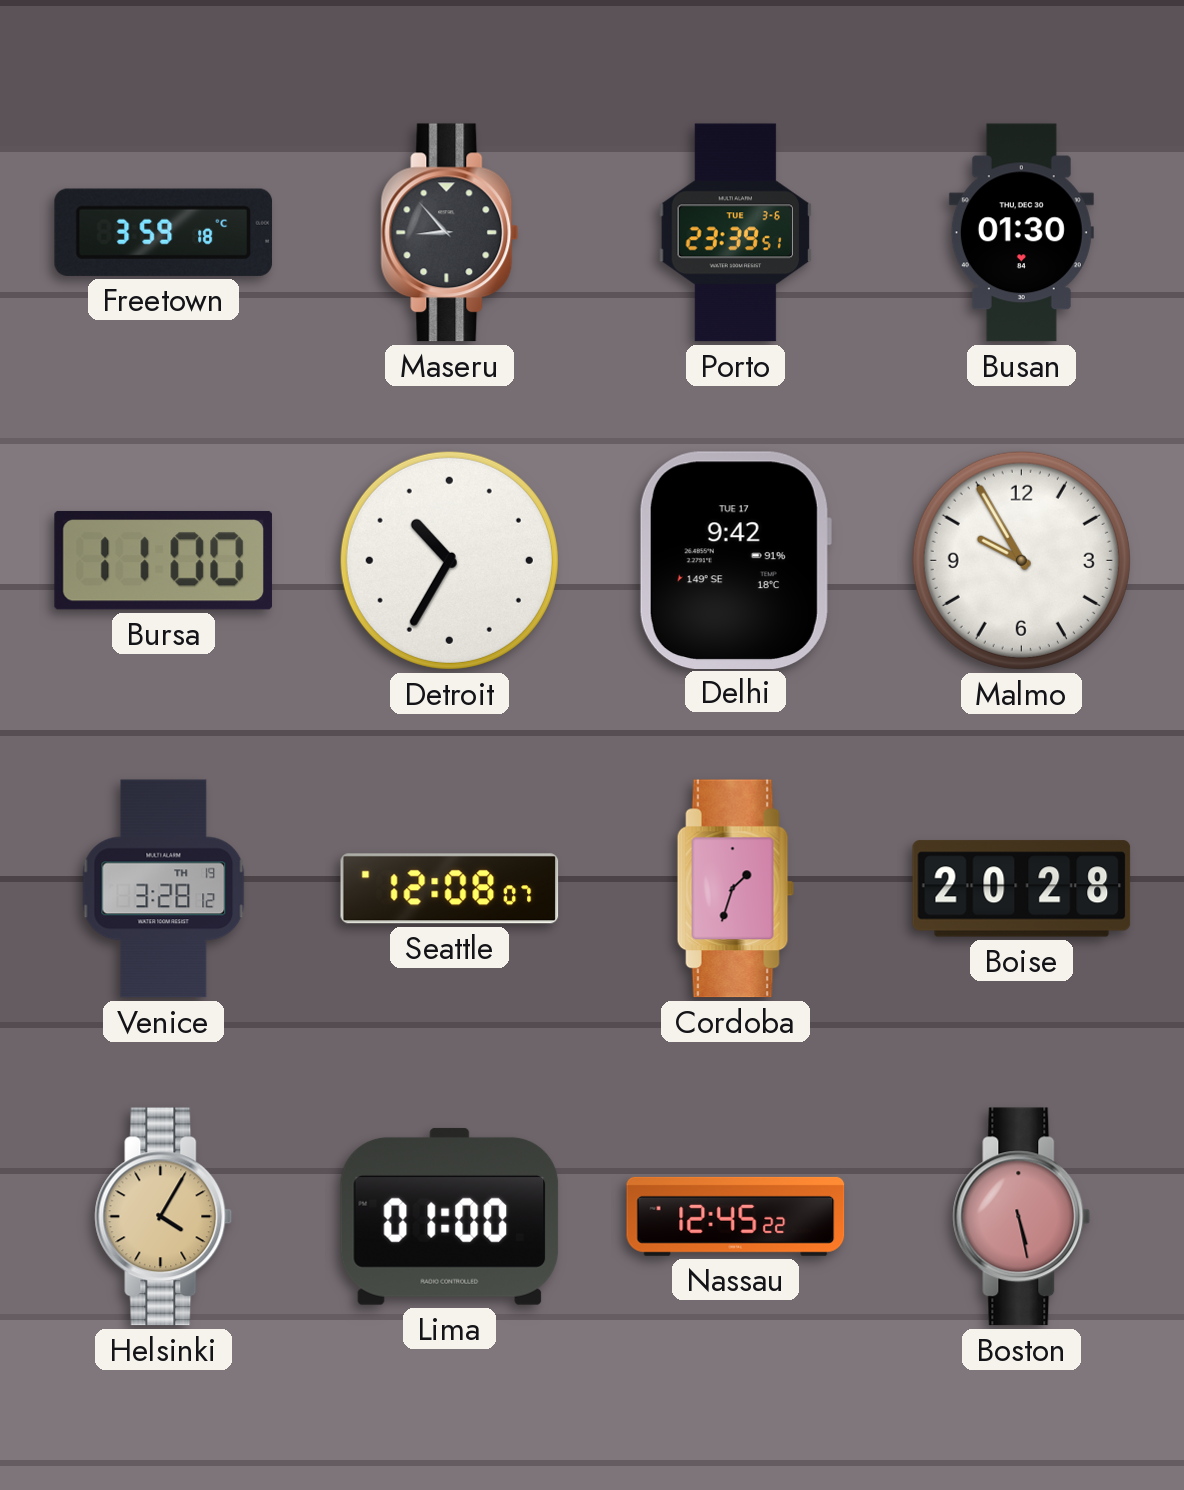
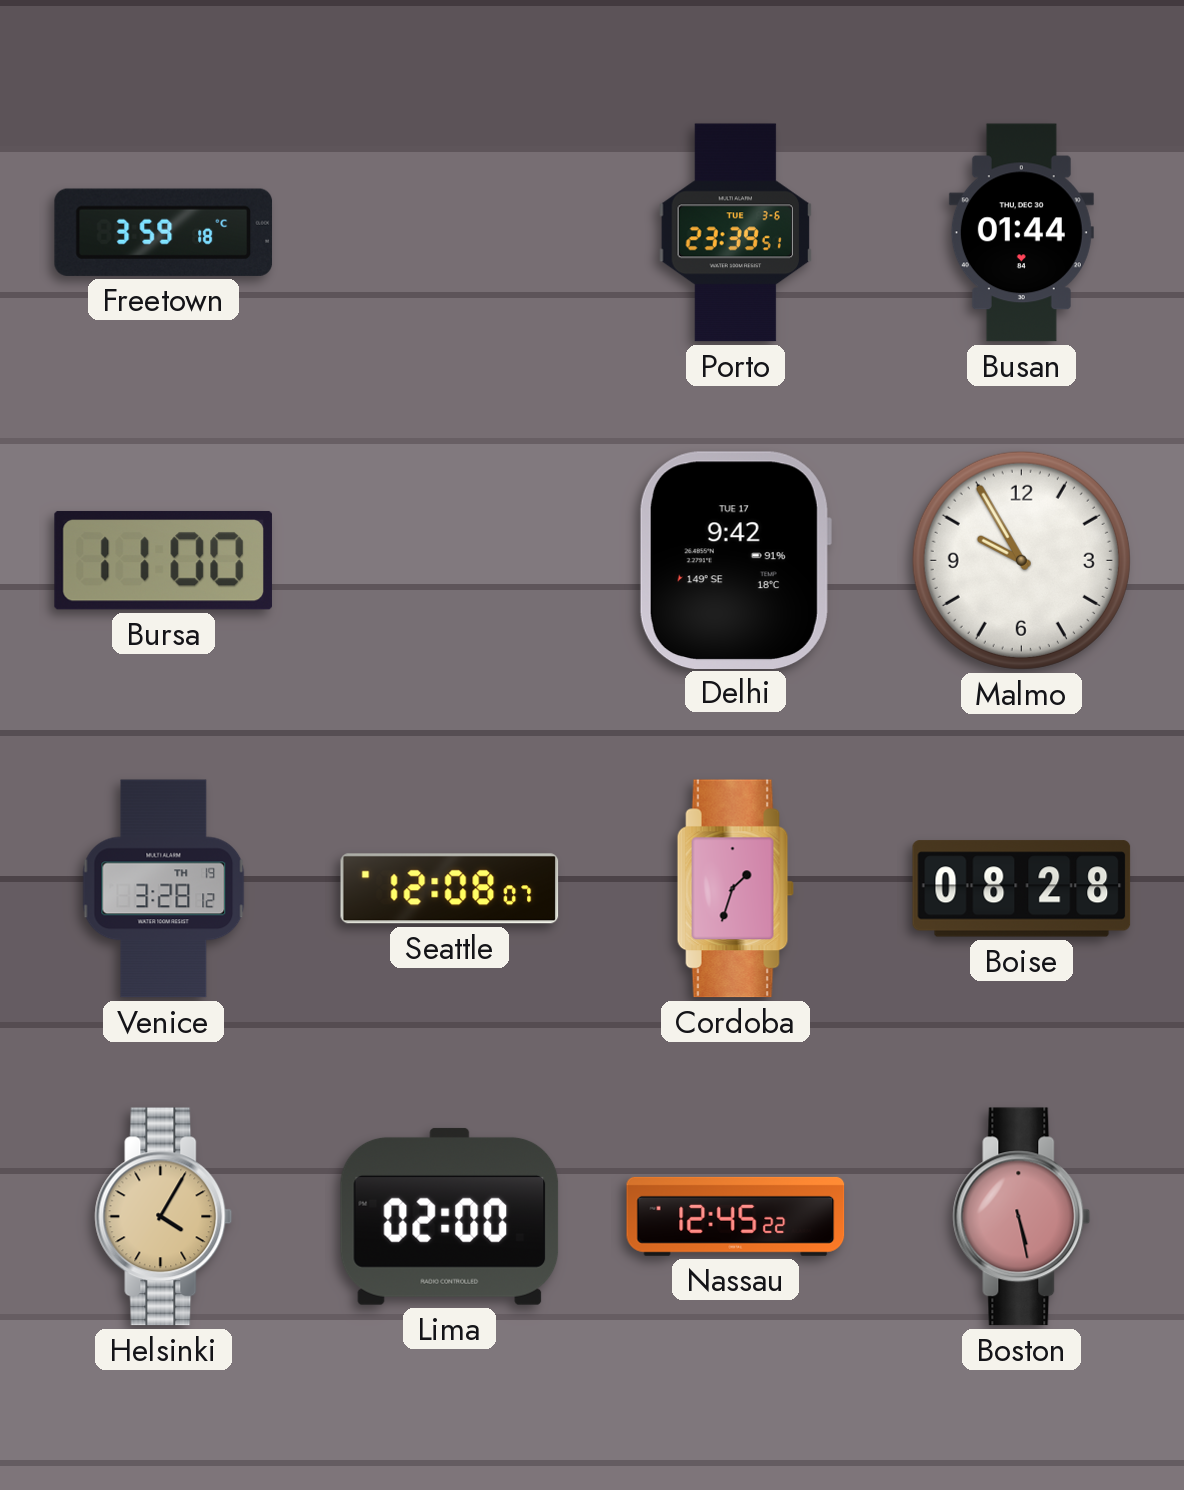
Maseru: 8:53 -> none
Busan: 01:30 -> 01:44
Detroit: 10:35 -> none
Boise: 20:28 -> 08:28
Lima: 01:00 -> 02:00
